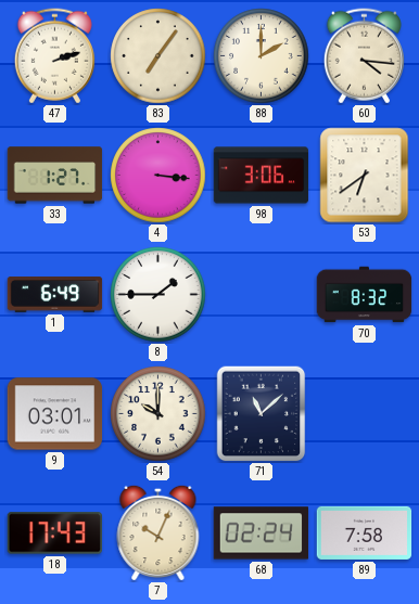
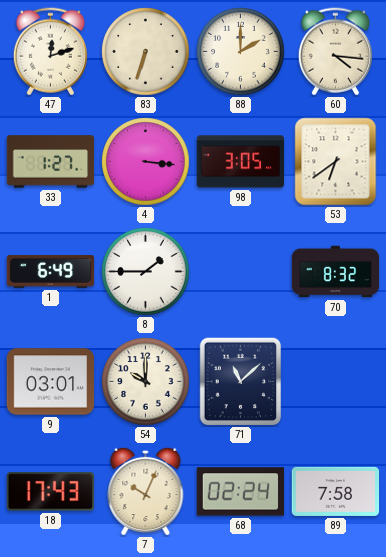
47: 2:12 -> 12:12
83: 7:06 -> 6:33
98: 3:06 -> 3:05
